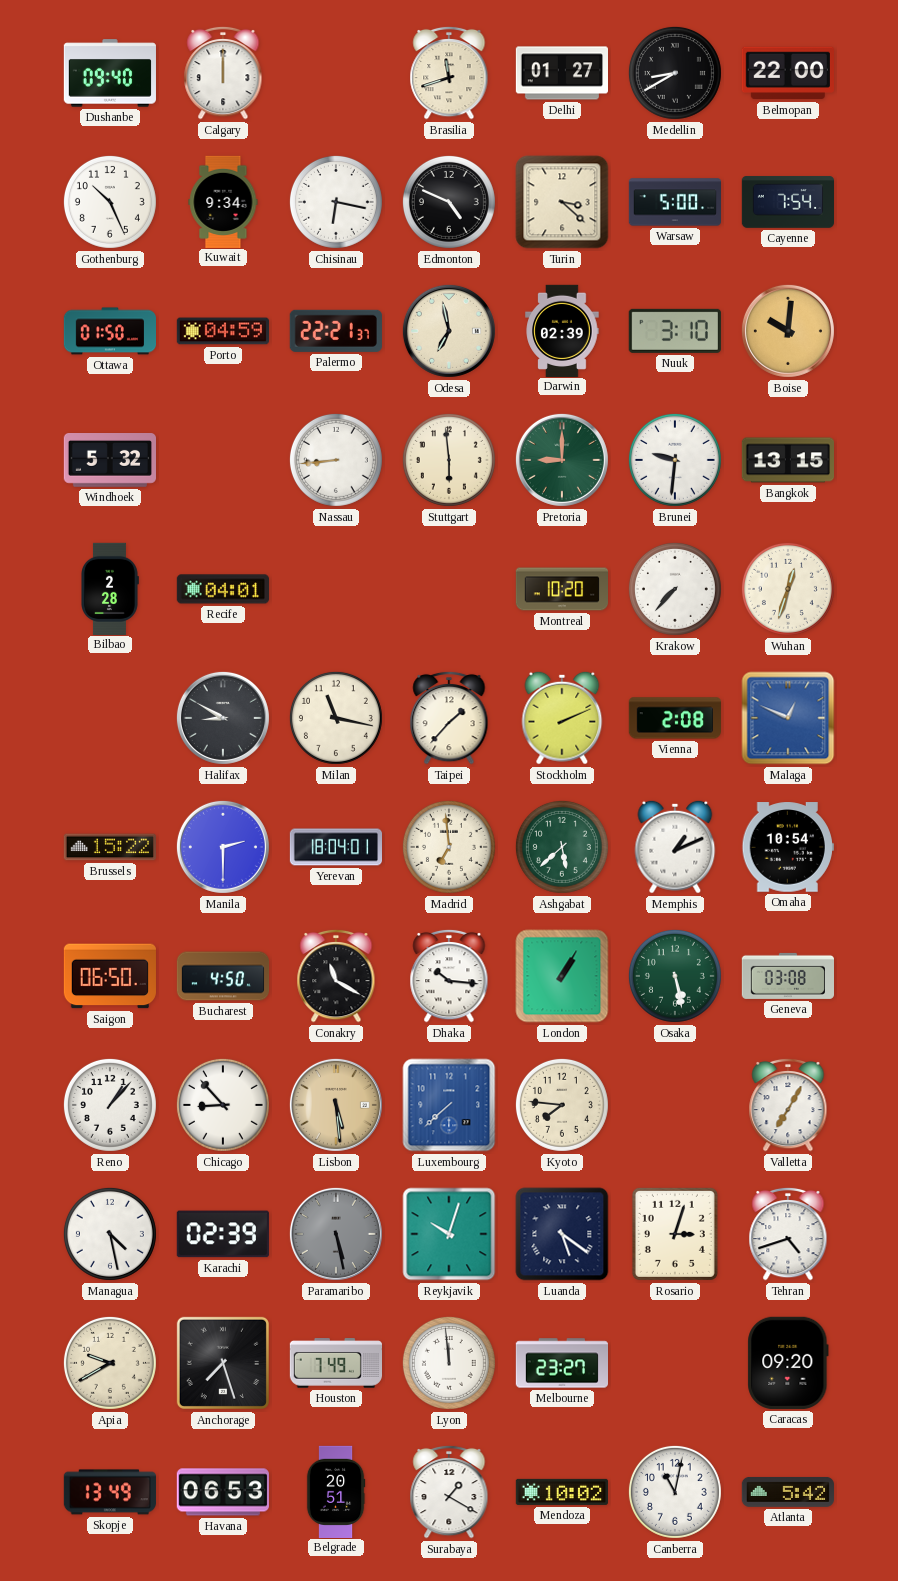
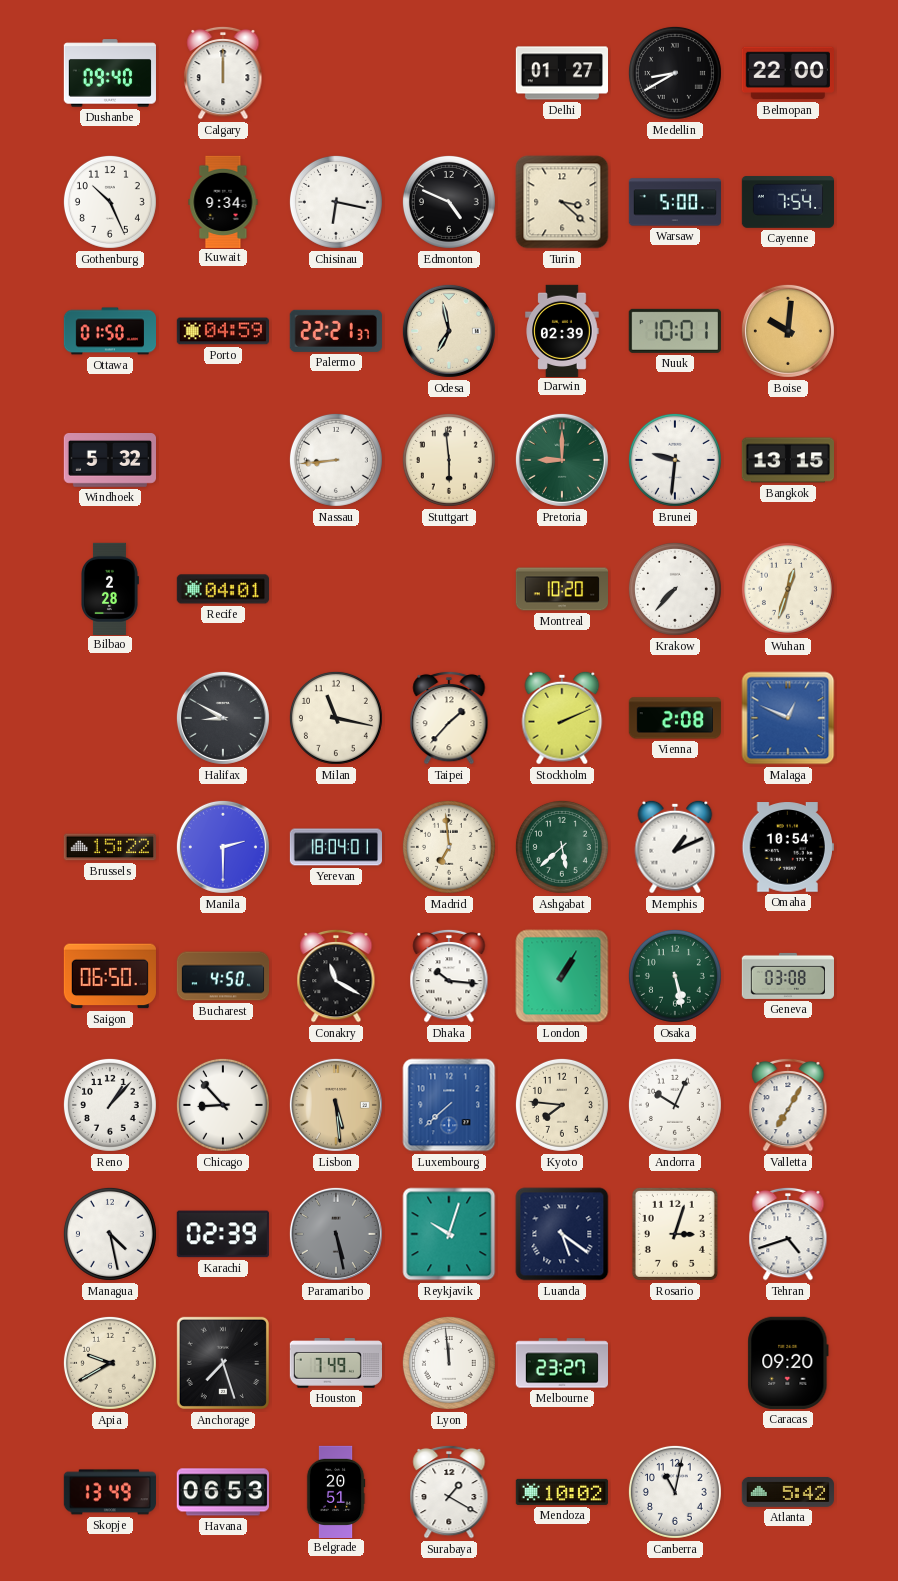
Brasilia: 11:42 -> none
Nuuk: 3:10 -> 10:01
Andorra: none -> 10:04
